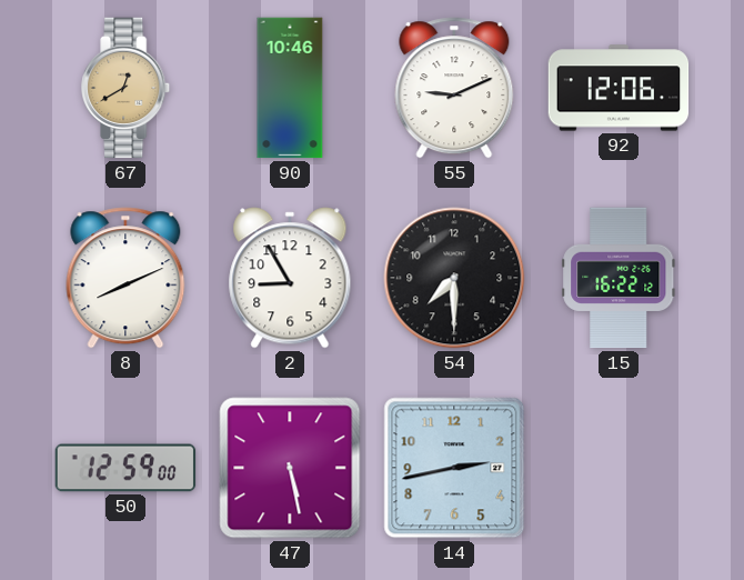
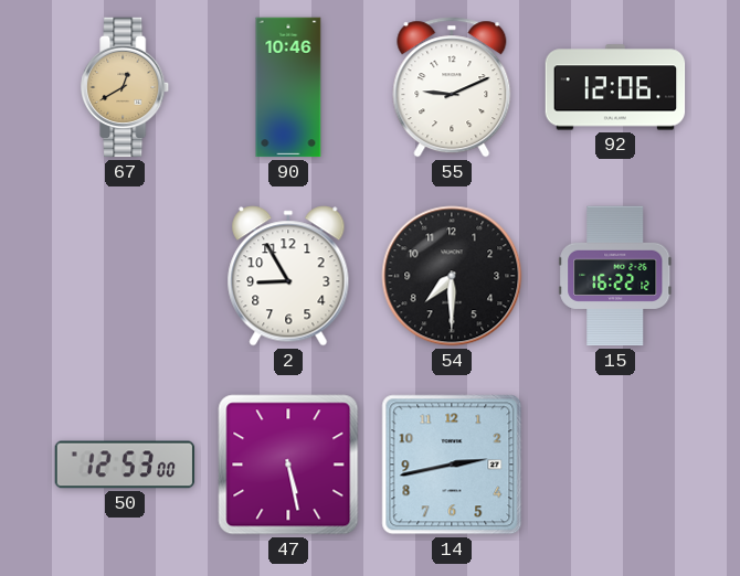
8: 8:11 -> none
50: 12:59 -> 12:53
